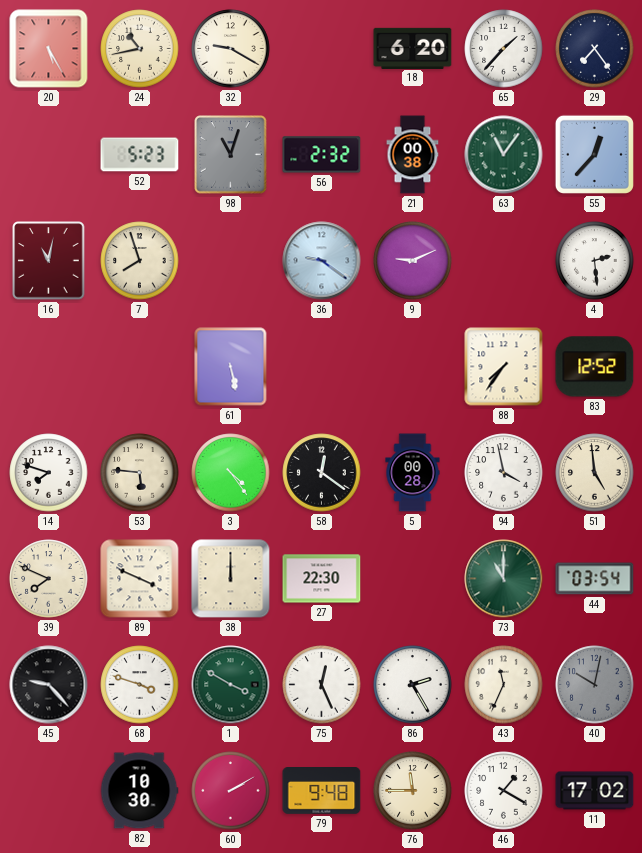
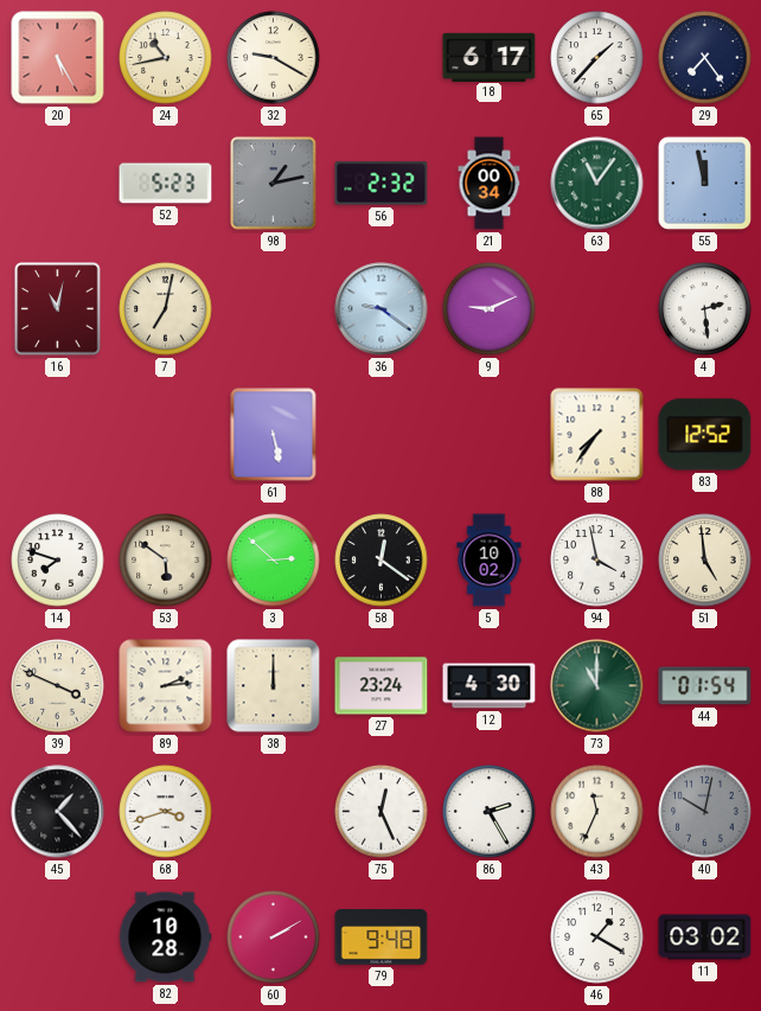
18: 6:20 -> 6:17
98: 11:03 -> 1:13
21: 00:38 -> 00:34
55: 12:37 -> 11:58
7: 7:57 -> 7:02
53: 5:46 -> 5:51
3: 4:24 -> 2:52
5: 00:28 -> 10:02
39: 7:49 -> 3:49
89: 3:49 -> 2:14
27: 22:30 -> 23:24
12: none -> 4:30
44: 03:54 -> 01:54
45: 9:23 -> 1:23
68: 3:48 -> 3:42
1: 3:50 -> none
82: 10:30 -> 10:28
76: 11:45 -> none
11: 17:02 -> 03:02
